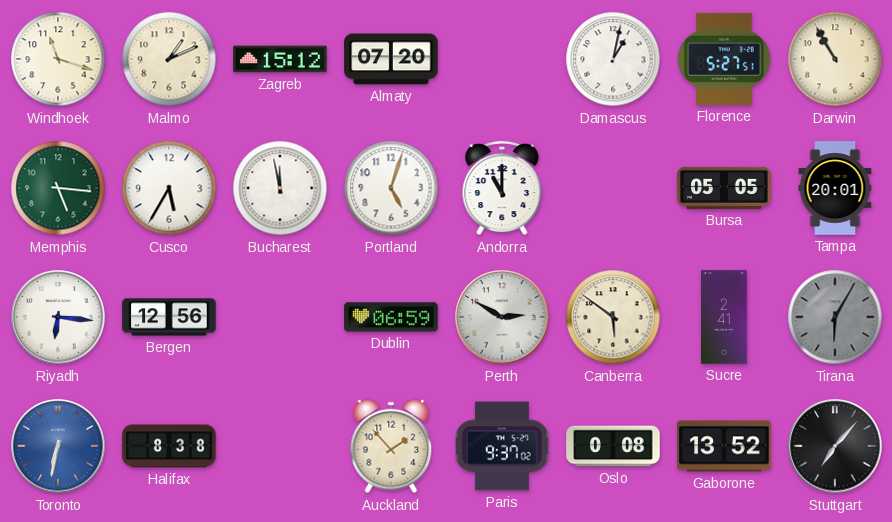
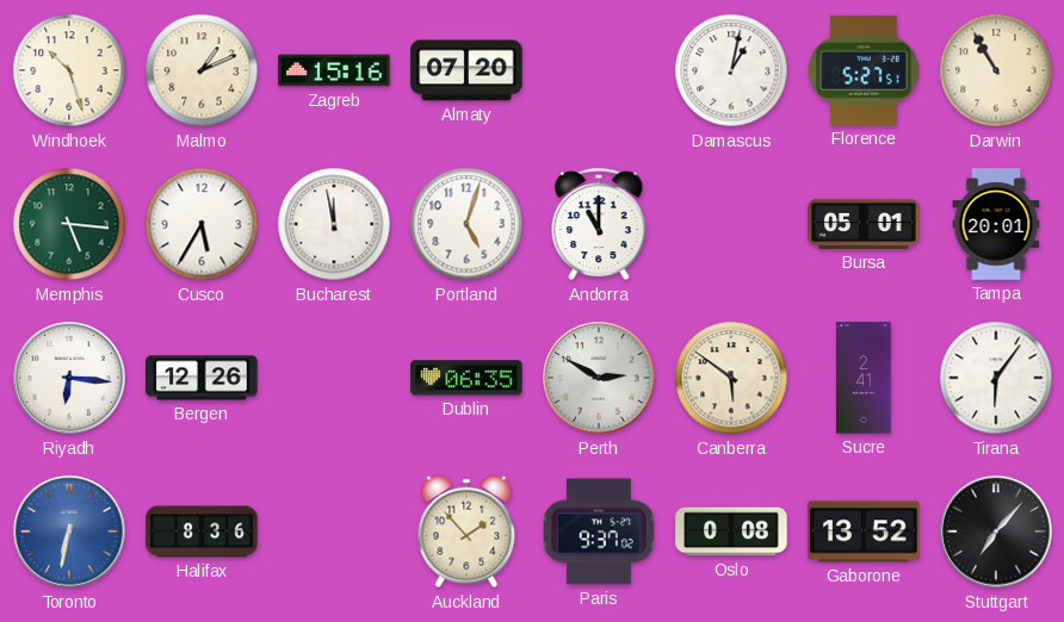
Windhoek: 11:18 -> 10:27
Zagreb: 15:12 -> 15:16
Bursa: 05:05 -> 05:01
Bergen: 12:56 -> 12:26
Dublin: 06:59 -> 06:35
Tirana: 6:05 -> 6:06
Tirana dial: grey -> white
Halifax: 8:38 -> 8:36
